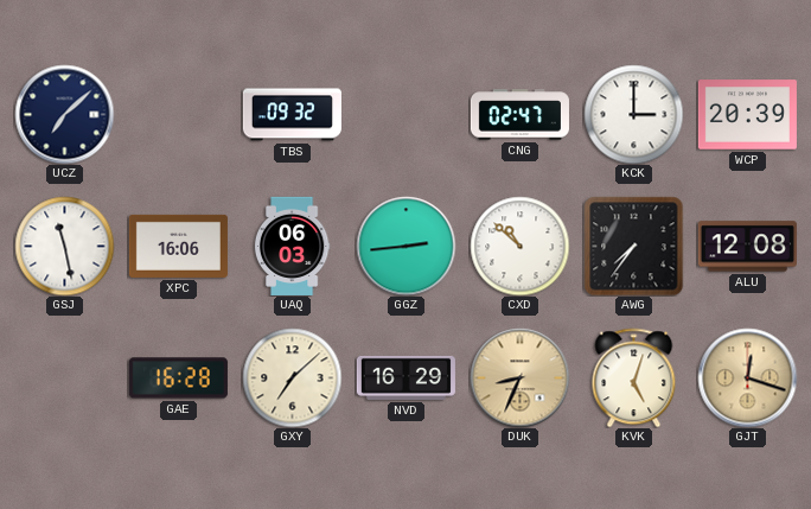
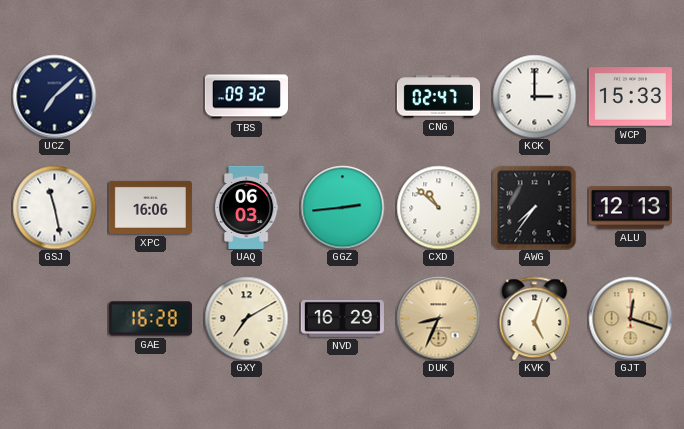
WCP: 20:39 -> 15:33
ALU: 12:08 -> 12:13
GXY: 7:08 -> 7:10
